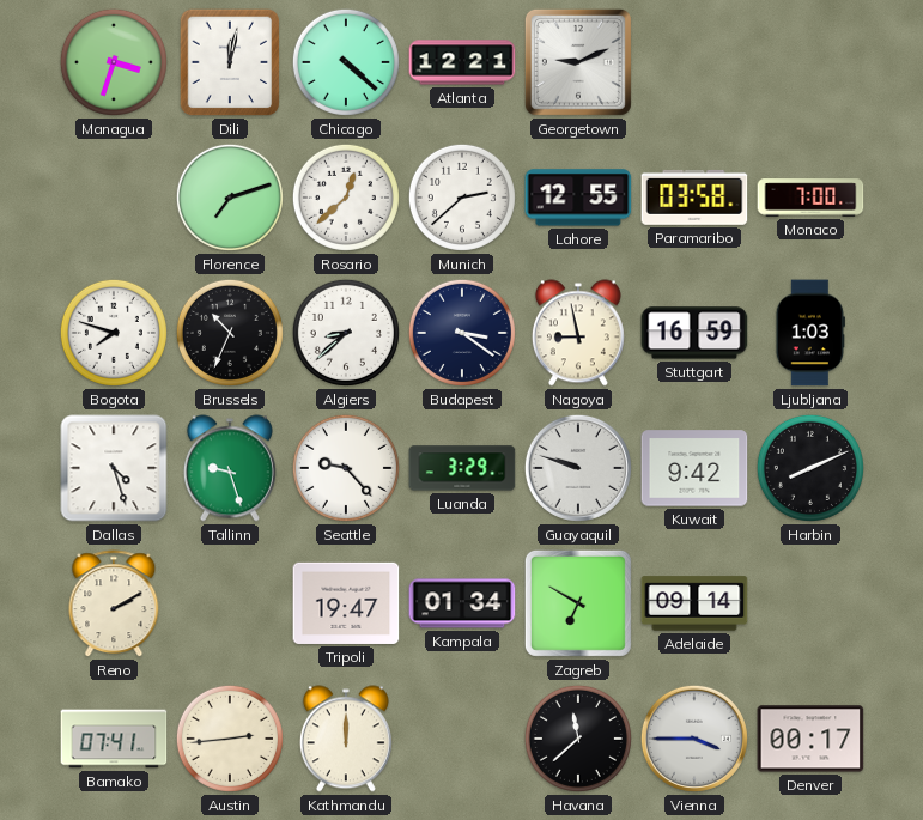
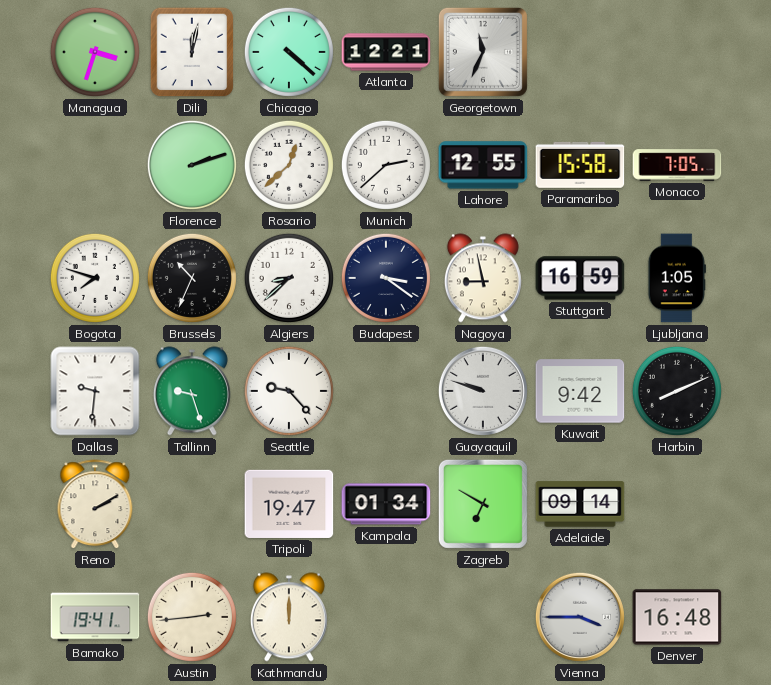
Georgetown: 9:11 -> 11:34
Florence: 7:12 -> 2:12
Paramaribo: 03:58 -> 15:58
Monaco: 7:00 -> 7:05
Ljubljana: 1:03 -> 1:05
Dallas: 4:27 -> 9:31
Luanda: 3:29 -> none
Bamako: 07:41 -> 19:41
Havana: 11:38 -> none
Denver: 00:17 -> 16:48
